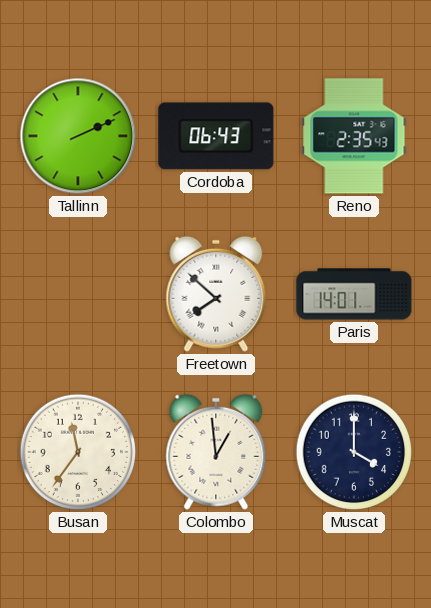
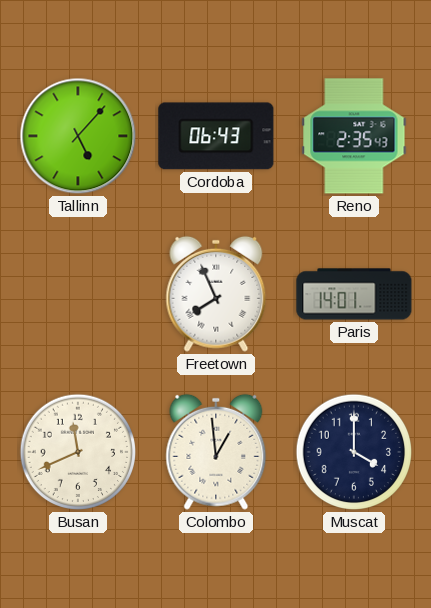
Tallinn: 2:11 -> 5:07
Freetown: 7:52 -> 7:56
Busan: 11:36 -> 11:41
